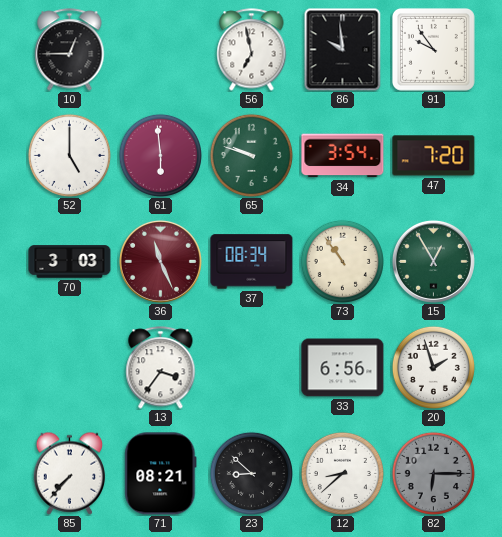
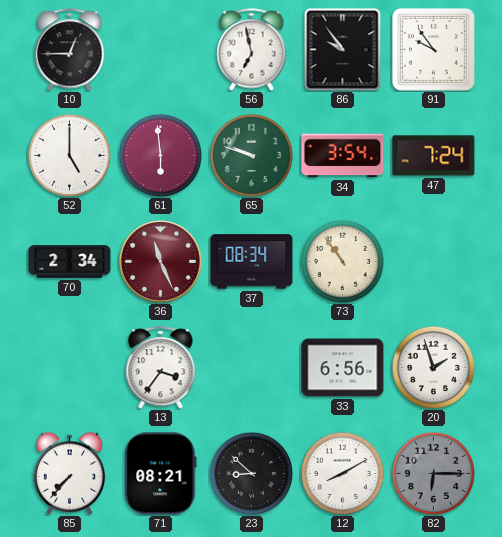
86: 9:59 -> 9:54
47: 7:20 -> 7:24
70: 3:03 -> 2:34
15: 12:55 -> none
12: 8:38 -> 8:10
